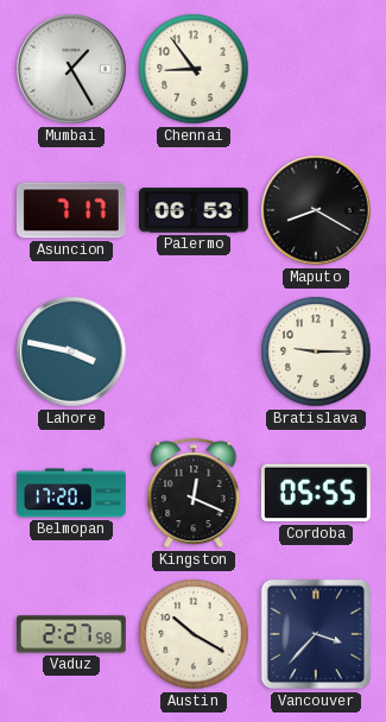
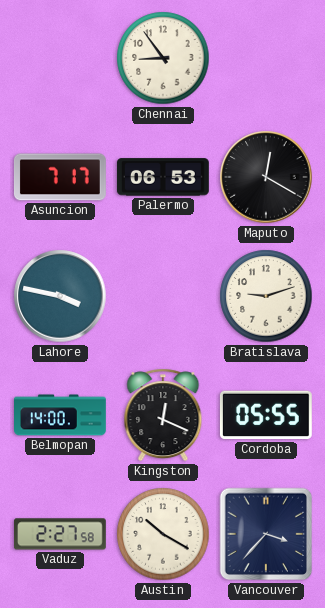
Mumbai: 1:25 -> none
Maputo: 8:20 -> 12:20
Bratislava: 9:15 -> 9:12
Belmopan: 17:20 -> 14:00
